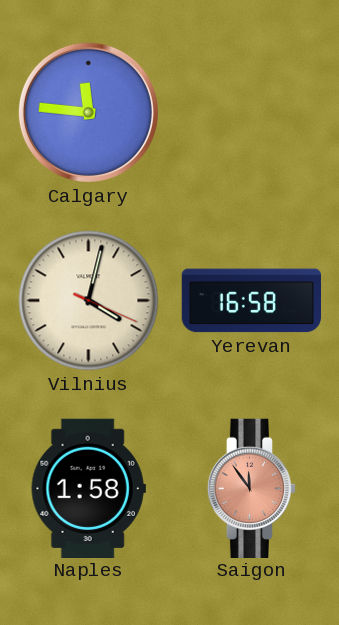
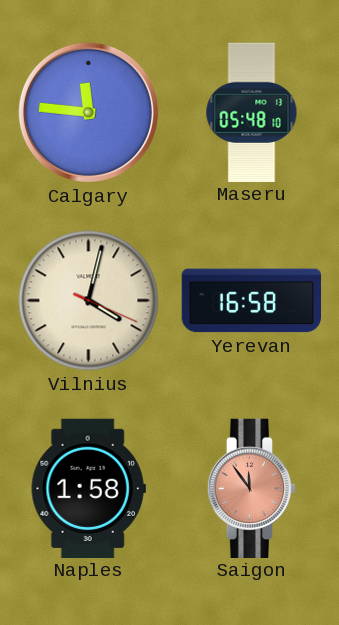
Maseru: none -> 05:48
